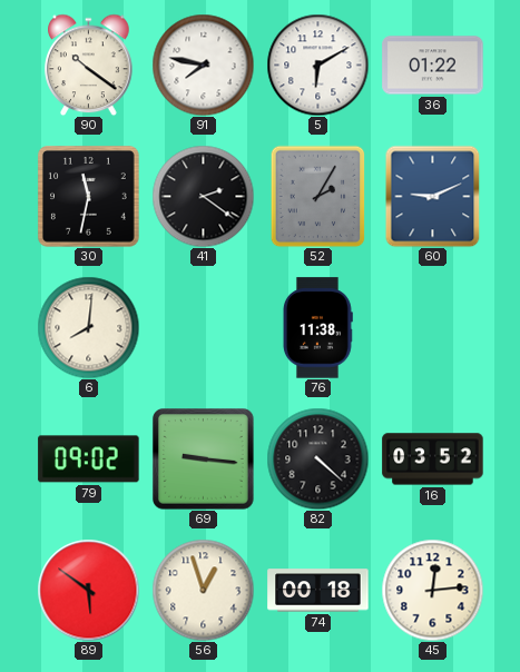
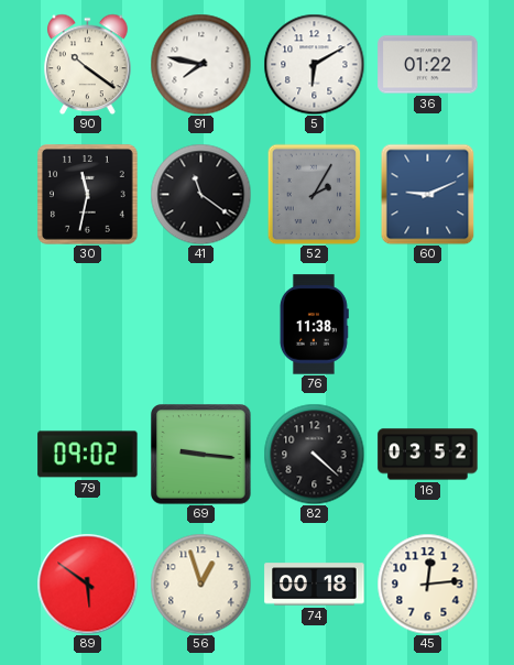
41: 2:21 -> 11:21
6: 8:01 -> none
